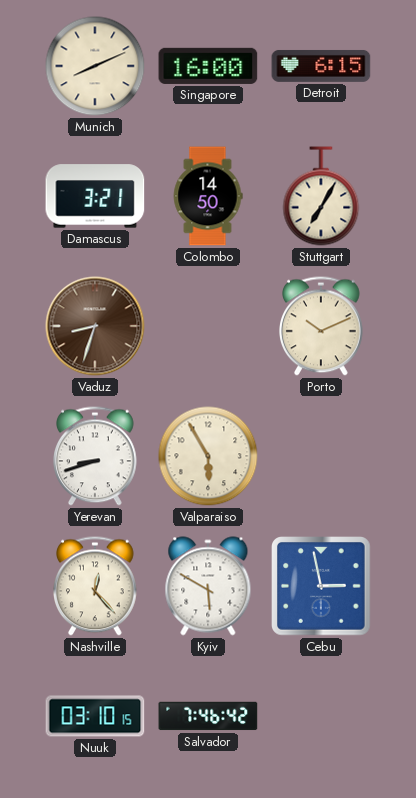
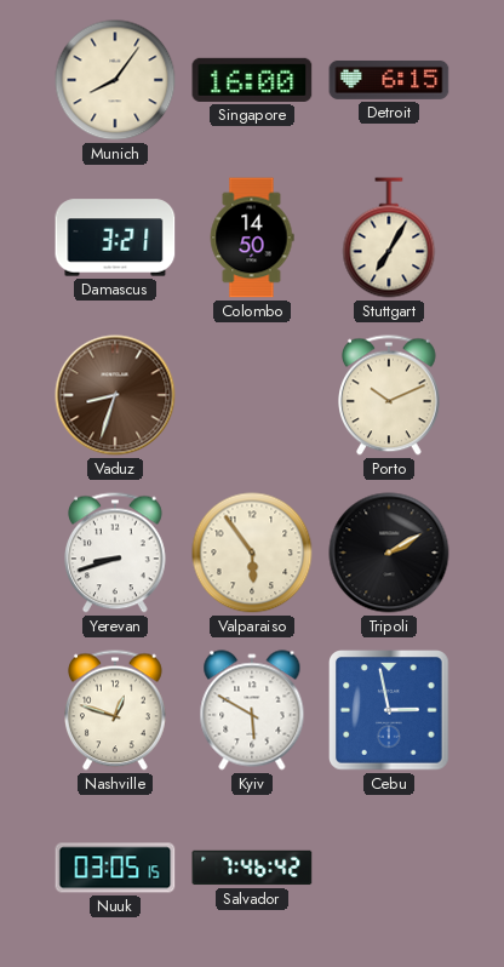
Munich: 8:11 -> 8:06
Valparaiso: 5:55 -> 5:54
Tripoli: none -> 2:10
Nashville: 12:23 -> 12:48
Nuuk: 03:10 -> 03:05
